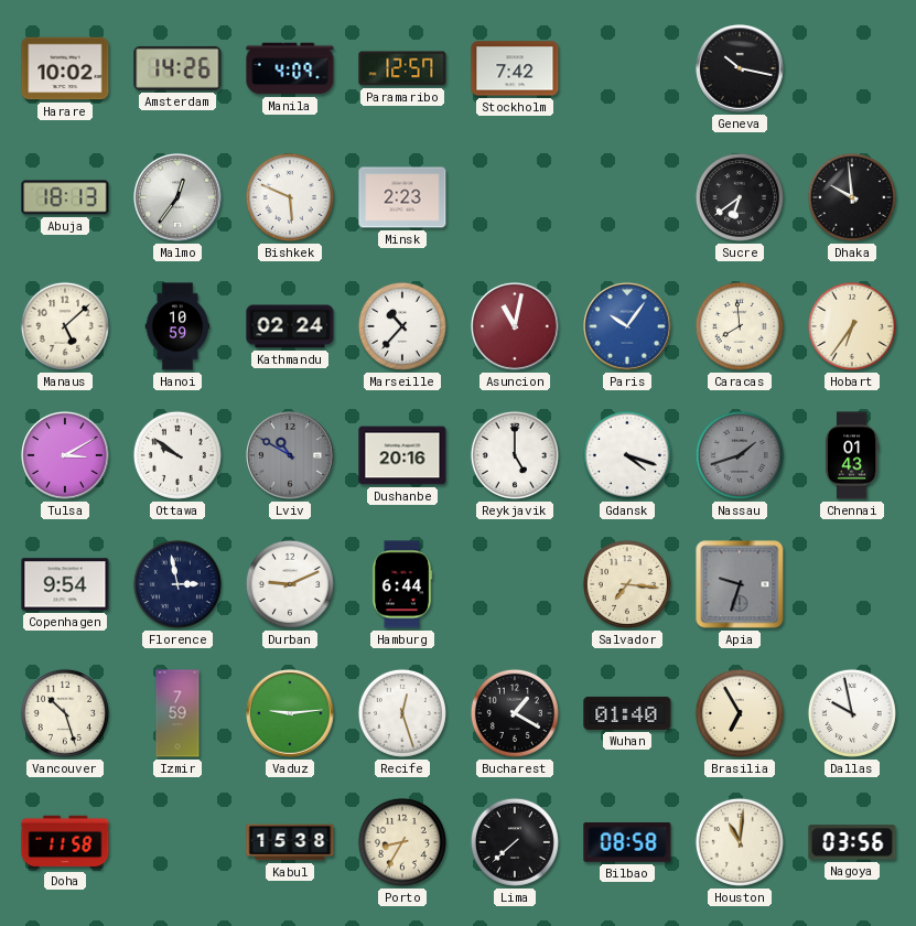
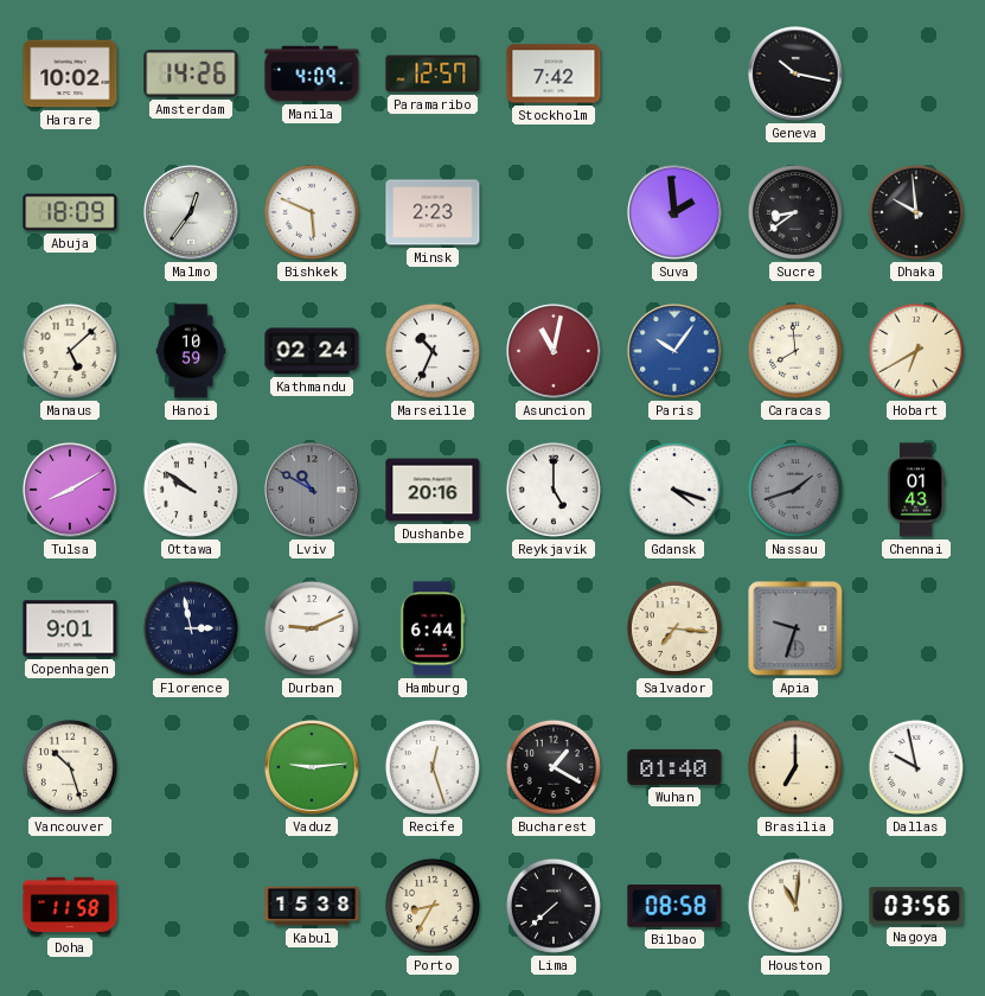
Abuja: 18:13 -> 18:09
Suva: none -> 1:59
Sucre: 6:39 -> 8:39
Marseille: 10:37 -> 10:34
Hobart: 6:36 -> 6:40
Tulsa: 3:10 -> 8:10
Copenhagen: 9:54 -> 9:01
Izmir: 7:59 -> none
Brasilia: 6:55 -> 7:00
